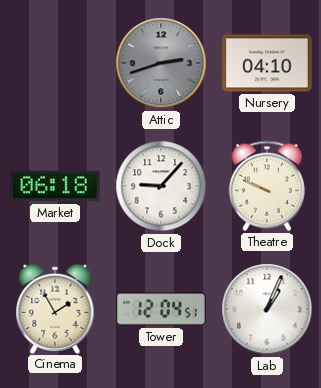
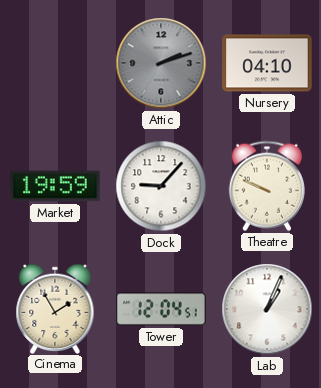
Attic: 2:42 -> 2:12
Market: 06:18 -> 19:59
